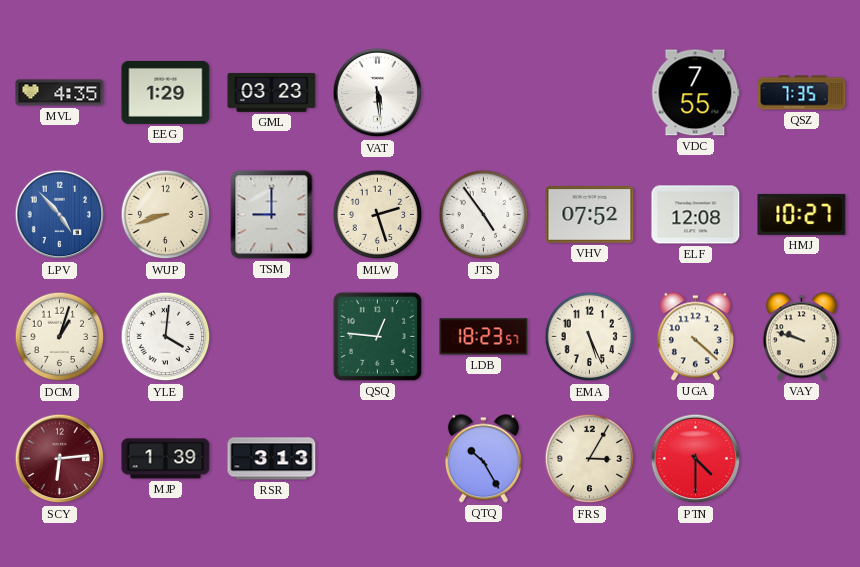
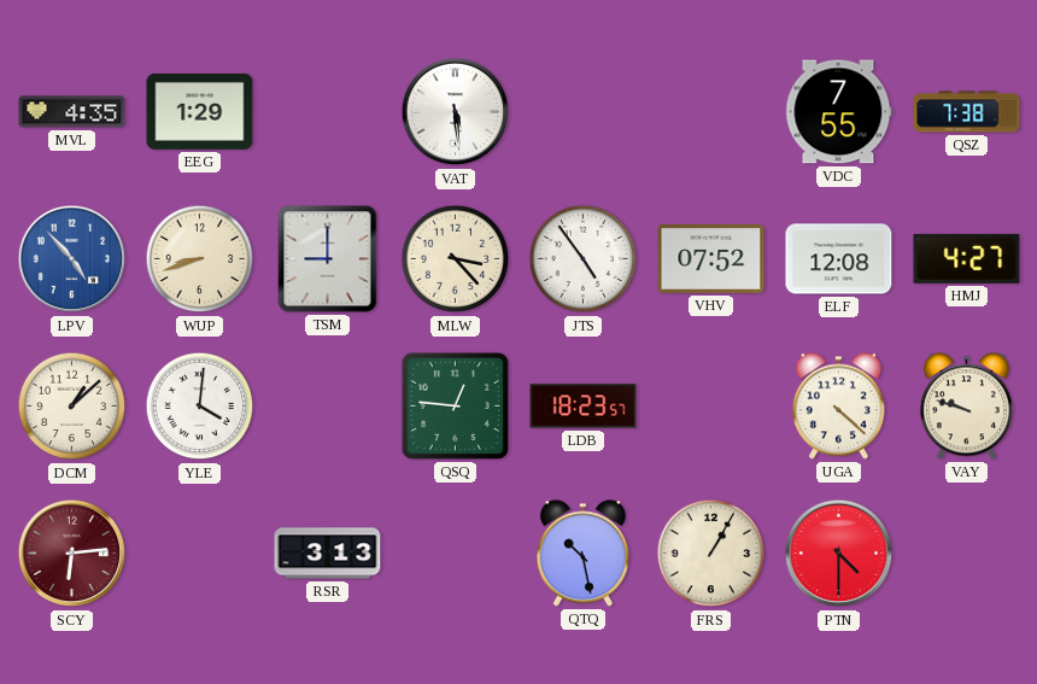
GML: 03:23 -> none
QSZ: 7:35 -> 7:38
MLW: 2:27 -> 3:23
HMJ: 10:27 -> 4:27
DCM: 1:03 -> 1:08
EMA: 5:26 -> none
MJP: 1:39 -> none
QTQ: 10:25 -> 10:28
FRS: 3:05 -> 1:05
